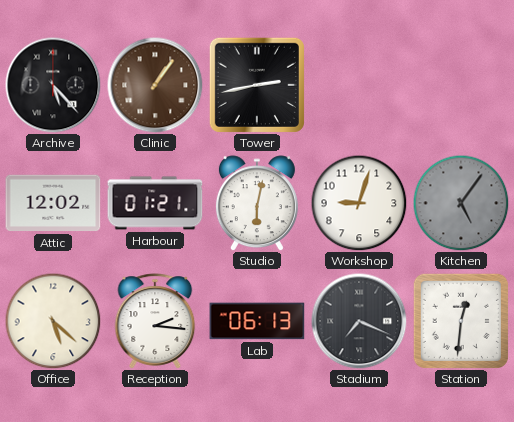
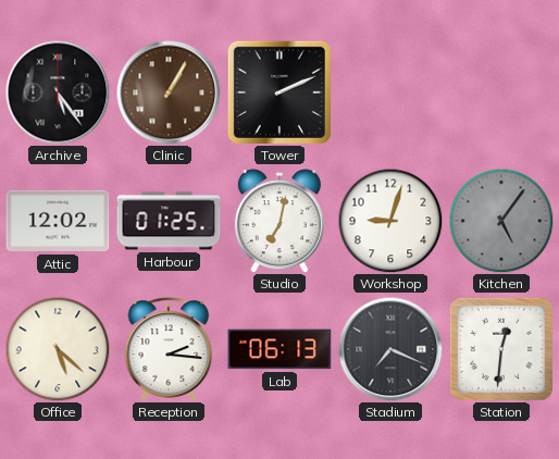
Archive: 5:23 -> 5:24
Clinic: 1:06 -> 1:05
Tower: 2:43 -> 2:11
Harbour: 01:21 -> 01:25
Studio: 6:02 -> 7:02
